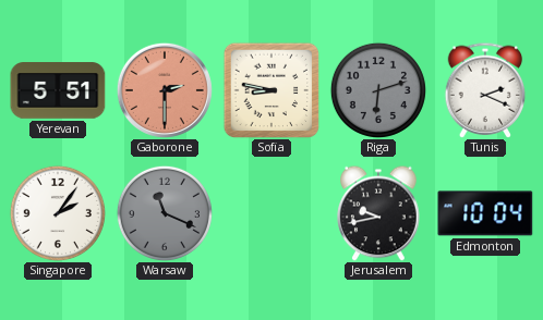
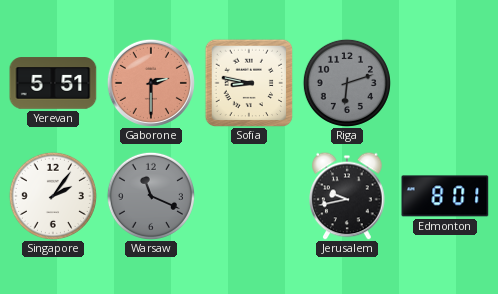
Tunis: 2:19 -> none
Edmonton: 10:04 -> 8:01
